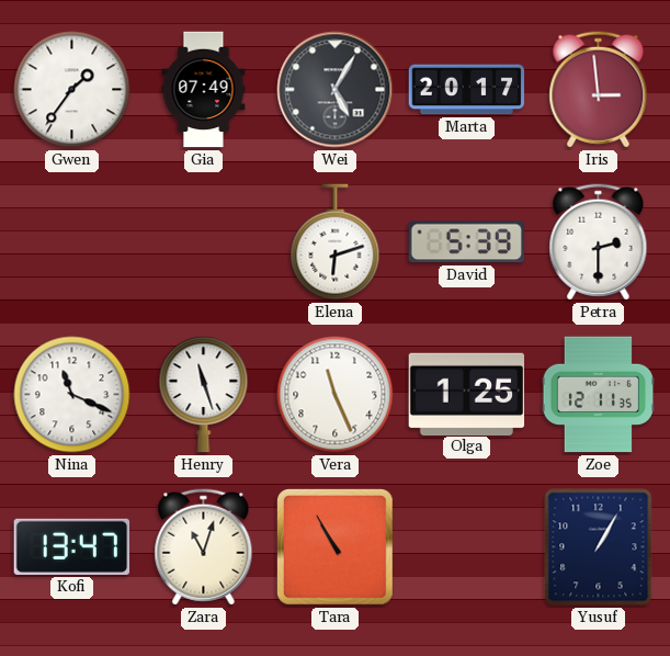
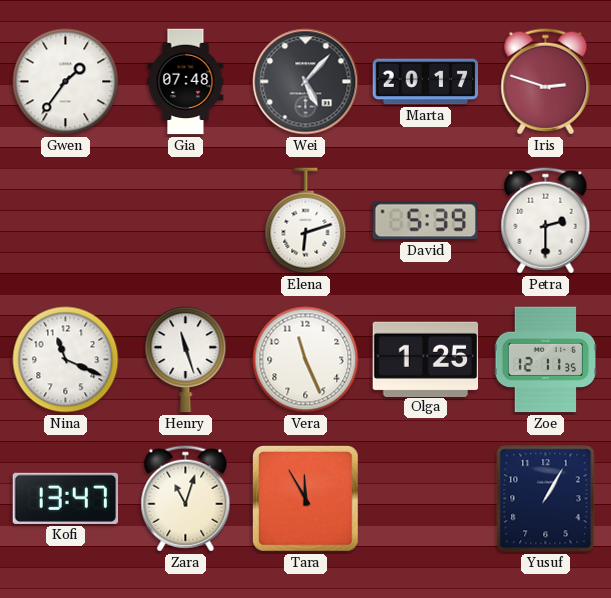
Gia: 07:49 -> 07:48
Wei: 5:05 -> 5:07
Iris: 2:59 -> 2:48
Tara: 10:55 -> 11:55
